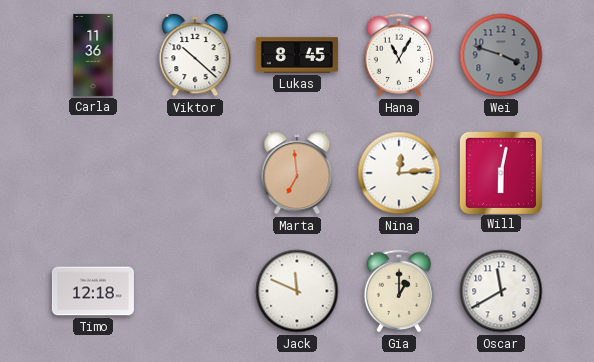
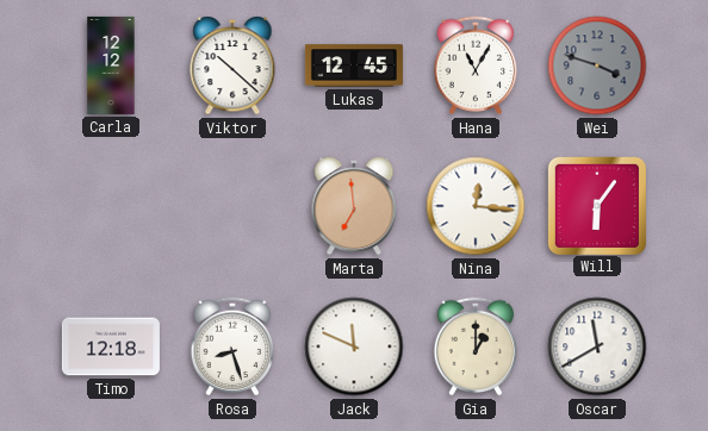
Carla: 11:36 -> 12:12
Lukas: 8:45 -> 12:45
Nina: 12:14 -> 12:16
Will: 6:02 -> 6:06
Rosa: none -> 8:27
